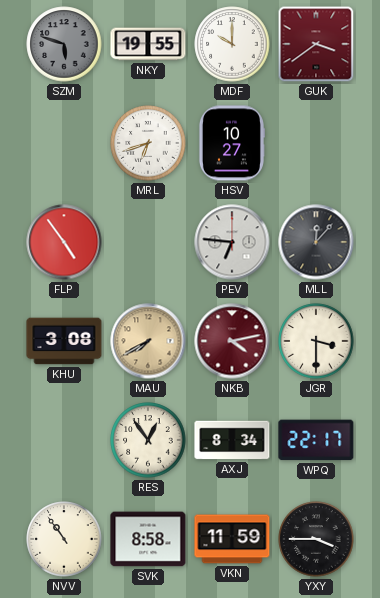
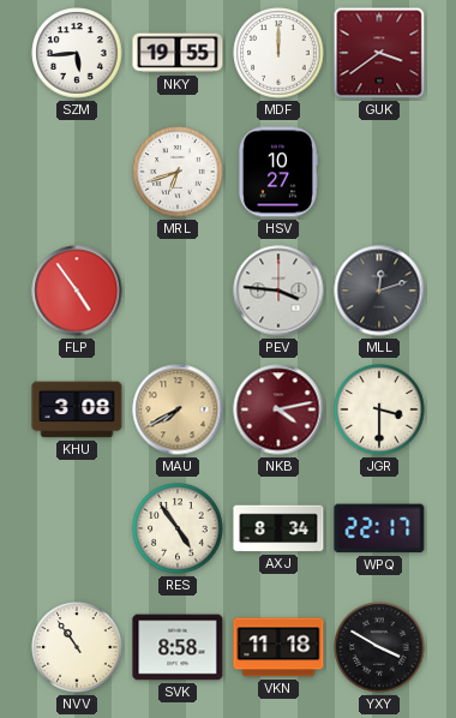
SZM: 5:48 -> 5:44
SZM dial: grey -> white
MDF: 10:00 -> 12:00
PEV: 6:46 -> 3:46
MLL: 12:07 -> 12:12
RES: 12:54 -> 4:54
VKN: 11:59 -> 11:18
YXY: 3:45 -> 3:50
